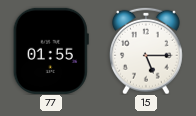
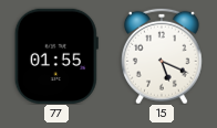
15: 5:15 -> 5:19
